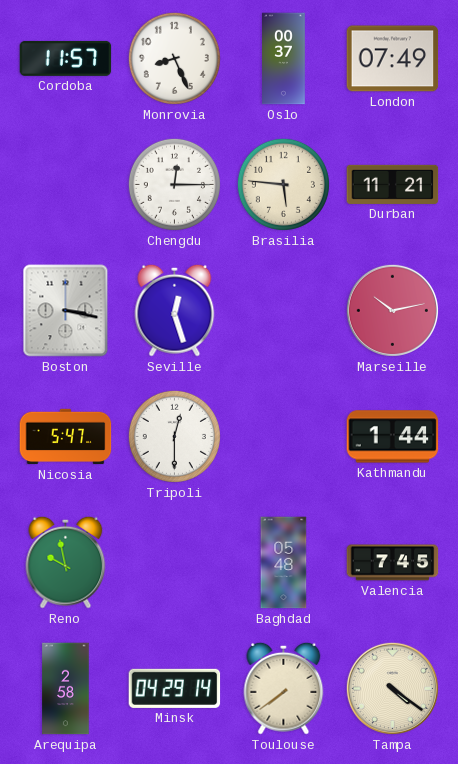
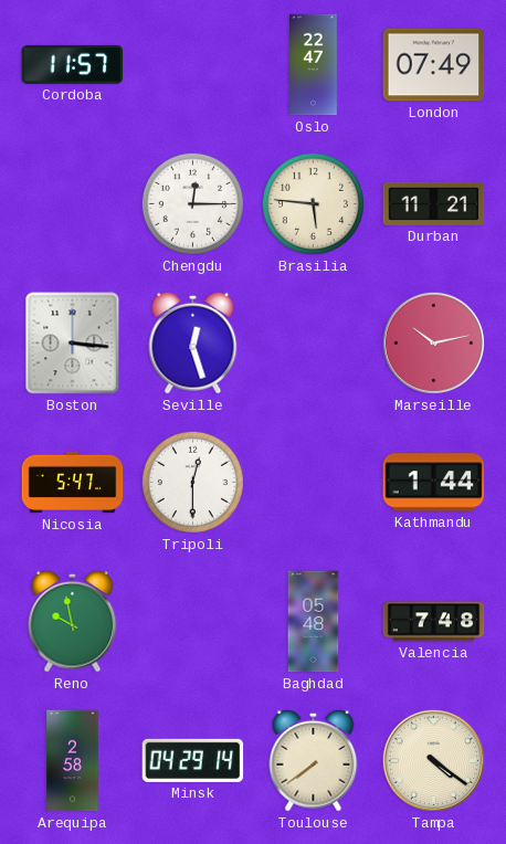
Monrovia: 8:26 -> none
Oslo: 00:37 -> 22:47
Boston: 3:17 -> 3:16
Valencia: 7:45 -> 7:48
